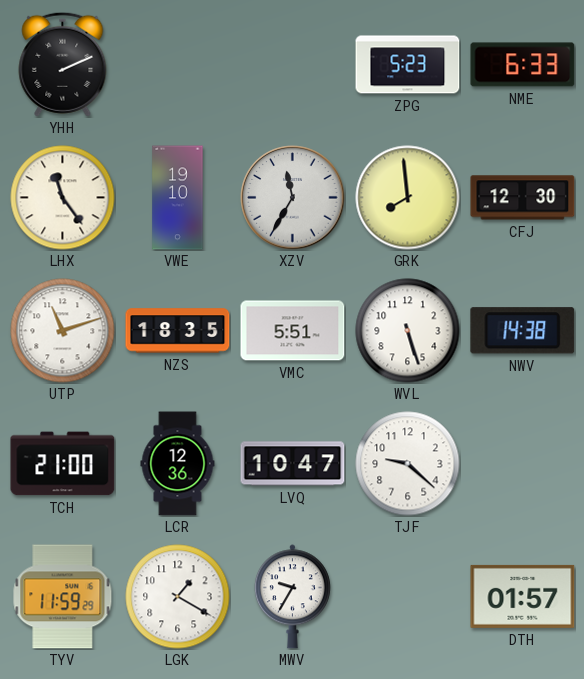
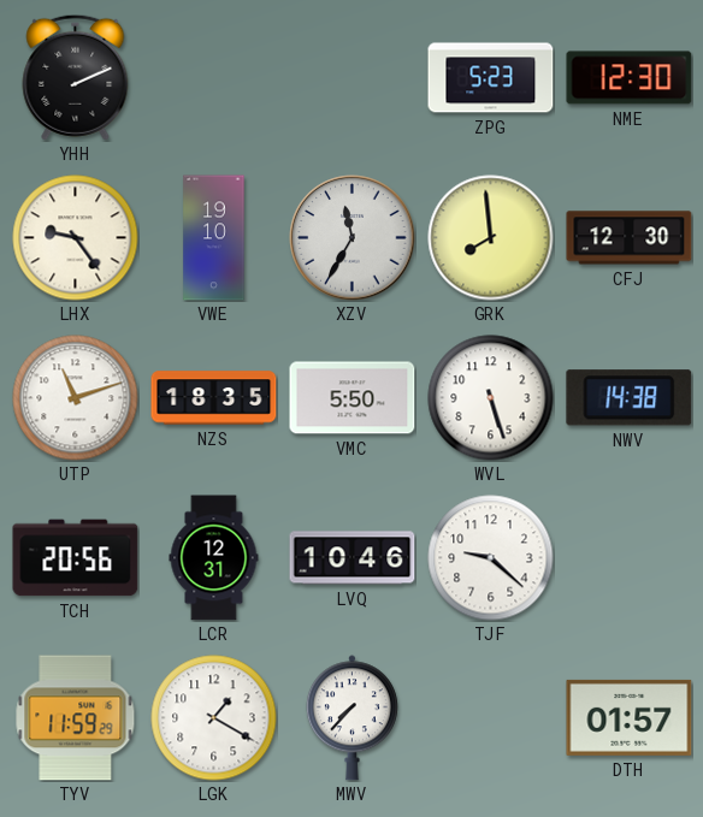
NME: 6:33 -> 12:30
LHX: 11:24 -> 9:24
VMC: 5:51 -> 5:50
TCH: 21:00 -> 20:56
LCR: 12:36 -> 12:31
LVQ: 10:47 -> 10:46
MWV: 9:35 -> 7:37
